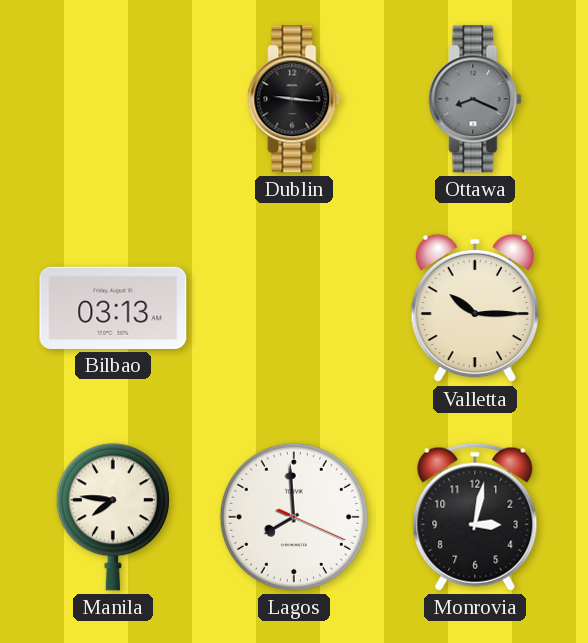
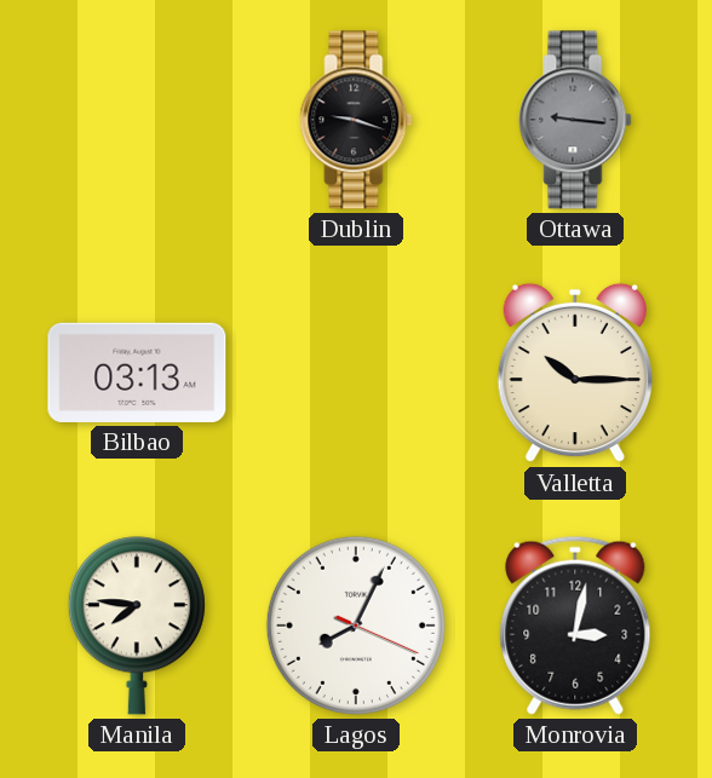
Dublin: 9:16 -> 9:18
Ottawa: 8:19 -> 9:16
Lagos: 7:59 -> 8:04
